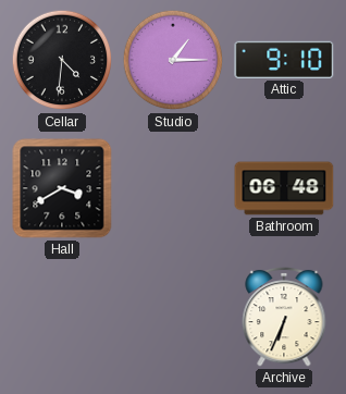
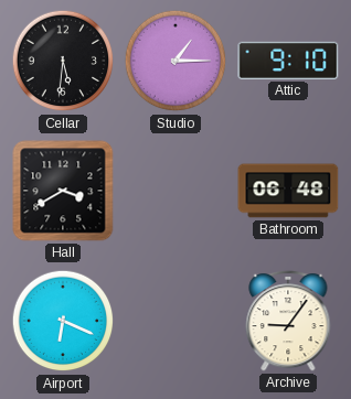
Cellar: 4:31 -> 5:31
Airport: none -> 6:19
Archive: 6:34 -> 9:06
